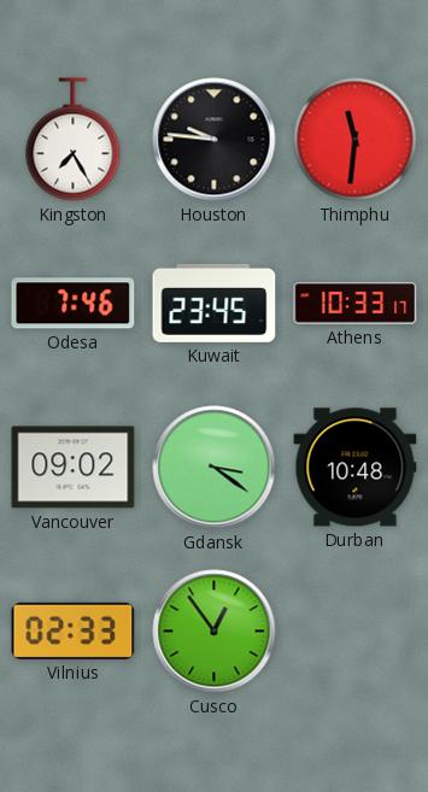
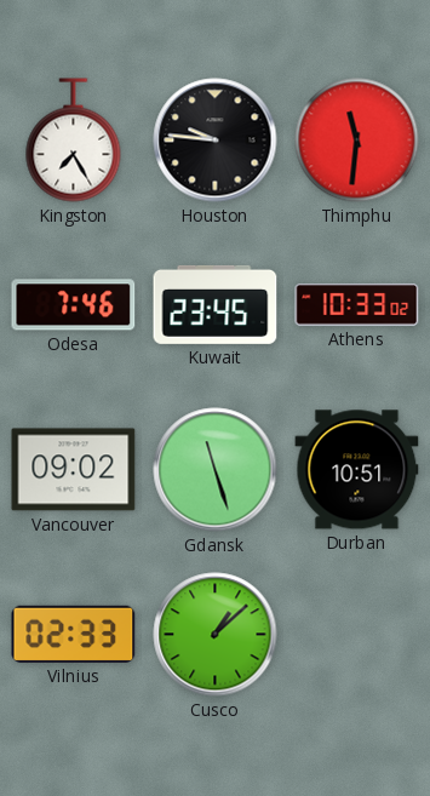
Athens: 10:33:17 -> 10:33:02
Gdansk: 3:21 -> 11:27
Durban: 10:48 -> 10:51
Cusco: 12:54 -> 1:08
